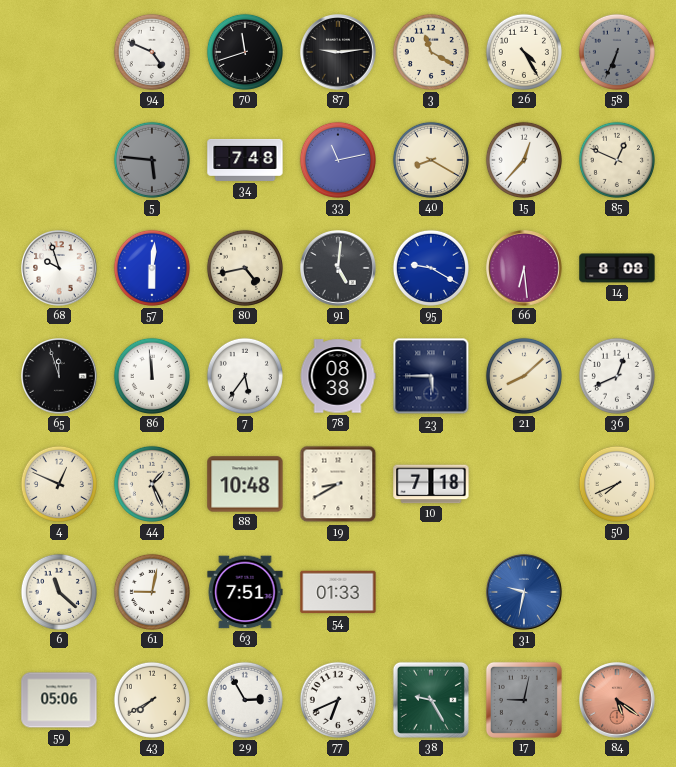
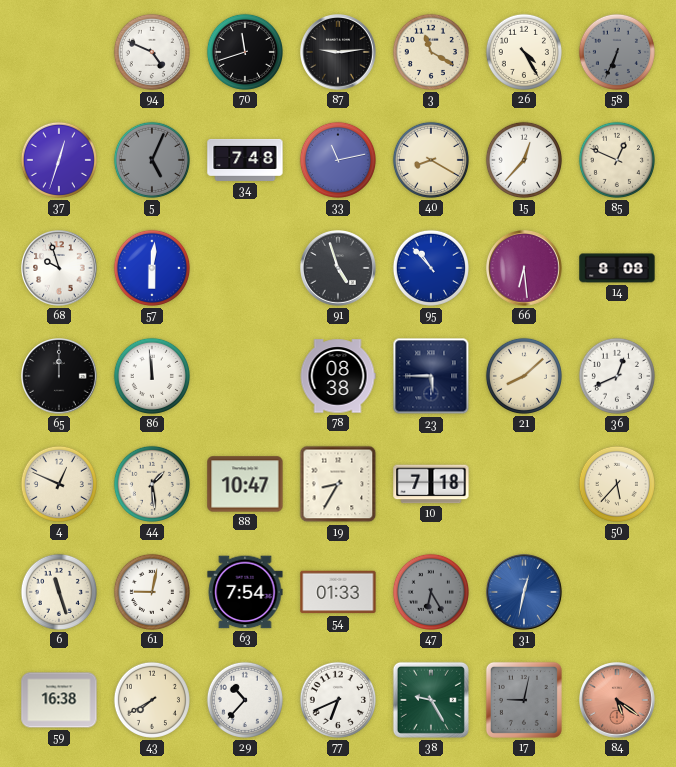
37: none -> 12:33
5: 5:46 -> 5:04
80: 4:43 -> none
91: 5:01 -> 4:57
95: 9:20 -> 10:53
65: 11:57 -> 12:00
7: 5:36 -> none
44: 1:26 -> 1:29
88: 10:48 -> 10:47
19: 8:40 -> 8:35
50: 7:41 -> 5:37
6: 11:22 -> 11:27
63: 7:51 -> 7:54
47: none -> 6:25
31: 9:32 -> 12:32
59: 05:06 -> 16:38
29: 2:55 -> 10:37
